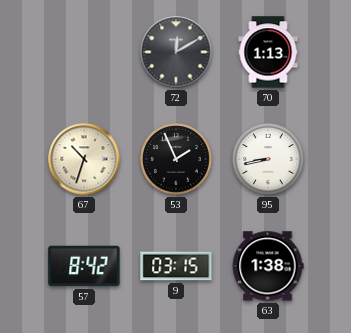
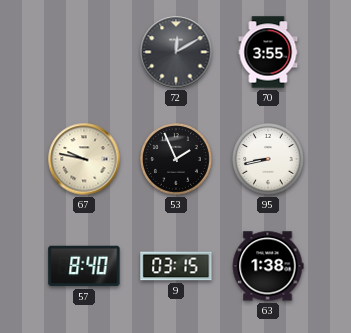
70: 1:13 -> 3:55
67: 10:33 -> 9:47
57: 8:42 -> 8:40
